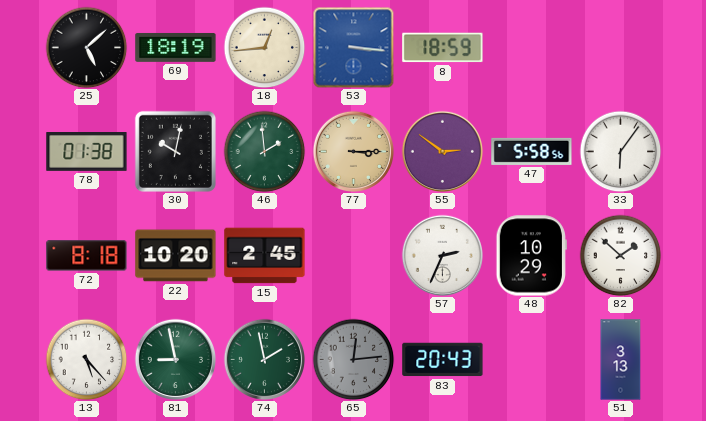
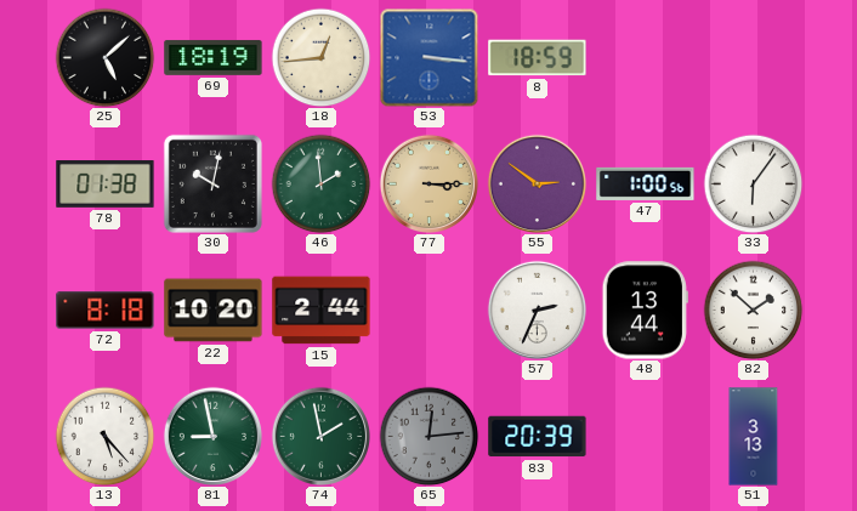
47: 5:58 -> 1:00
15: 2:45 -> 2:44
48: 10:29 -> 13:44
83: 20:43 -> 20:39
